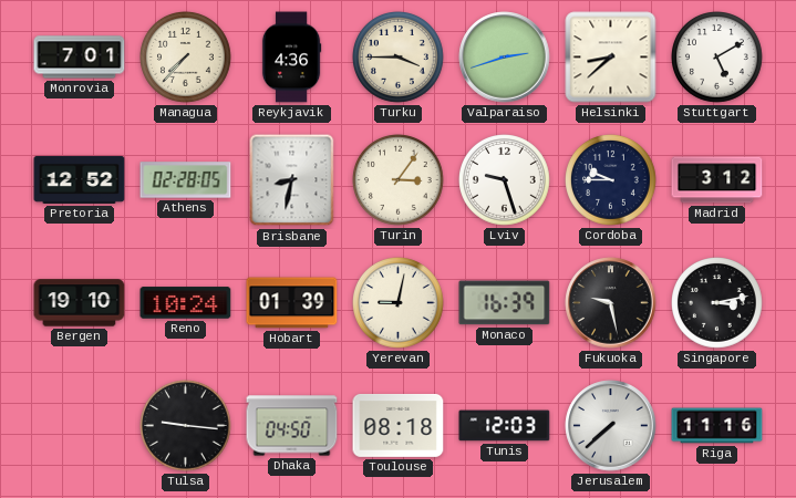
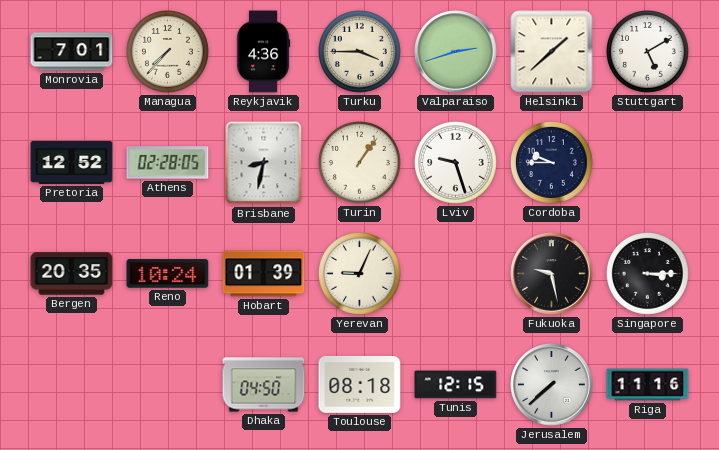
Helsinki: 8:38 -> 1:38
Turin: 3:06 -> 1:06
Madrid: 3:12 -> none
Bergen: 19:10 -> 20:35
Yerevan: 9:02 -> 9:04
Monaco: 16:39 -> none
Singapore: 3:13 -> 3:15
Tulsa: 9:16 -> none
Tunis: 12:03 -> 12:15
